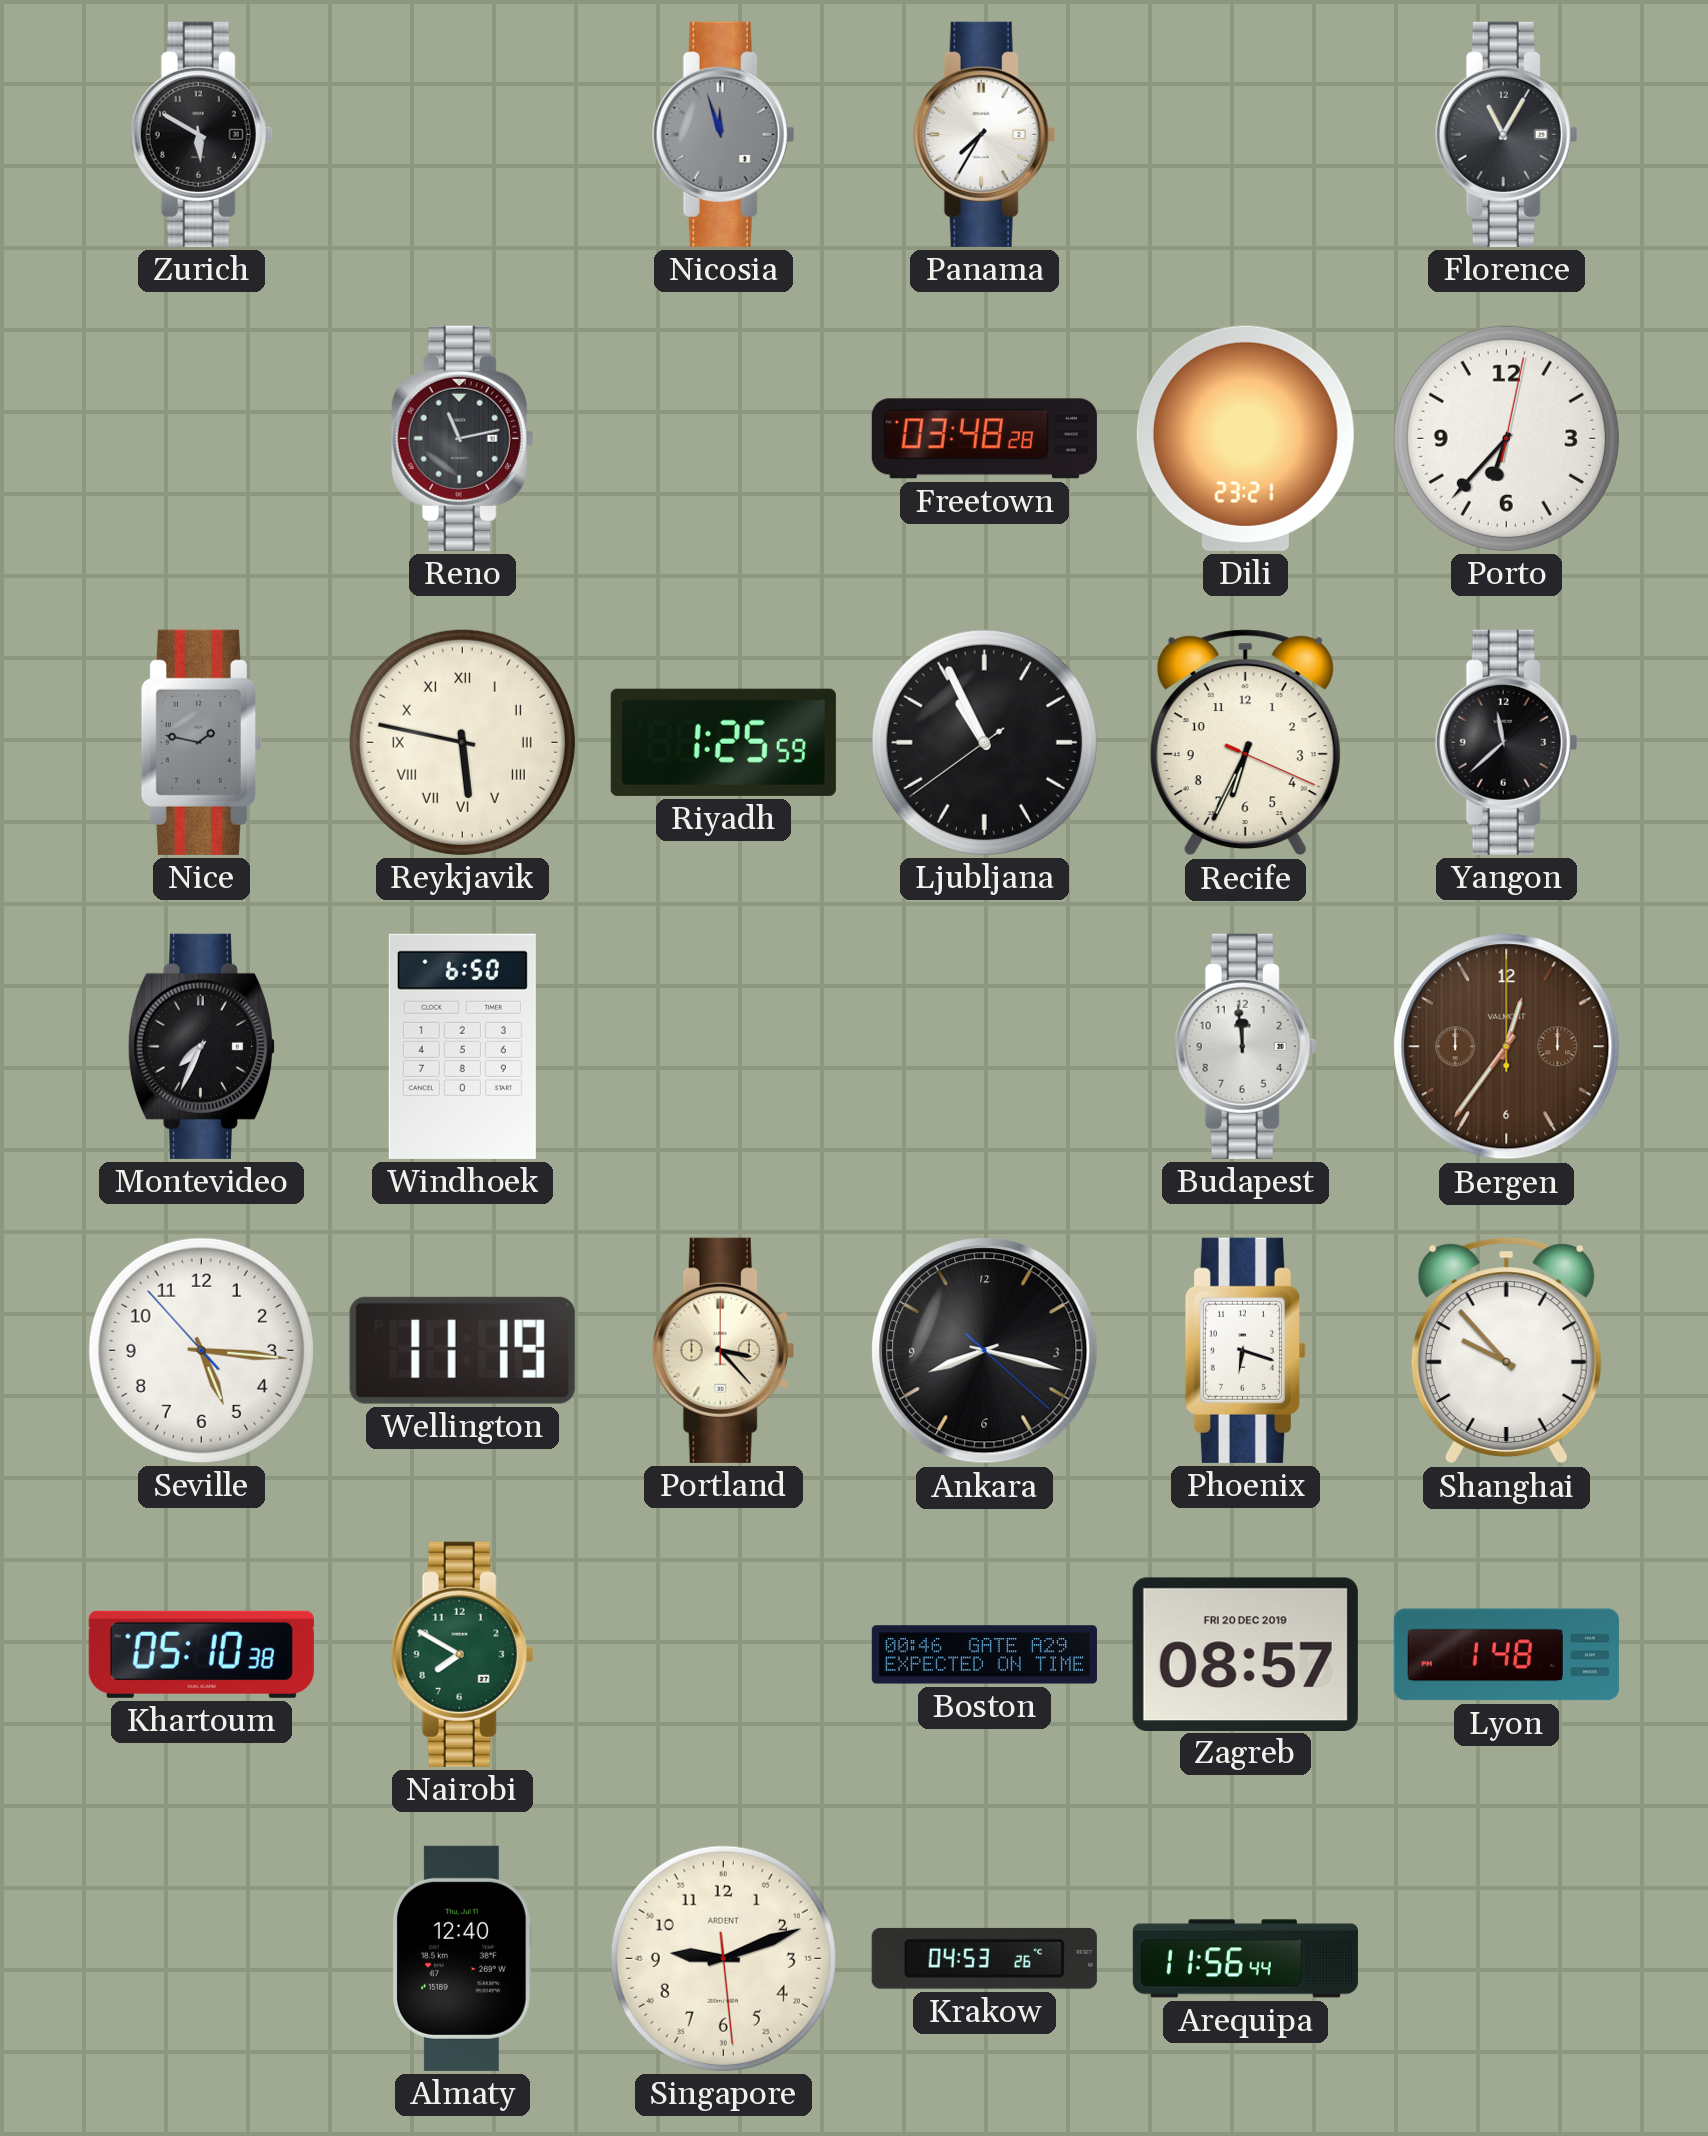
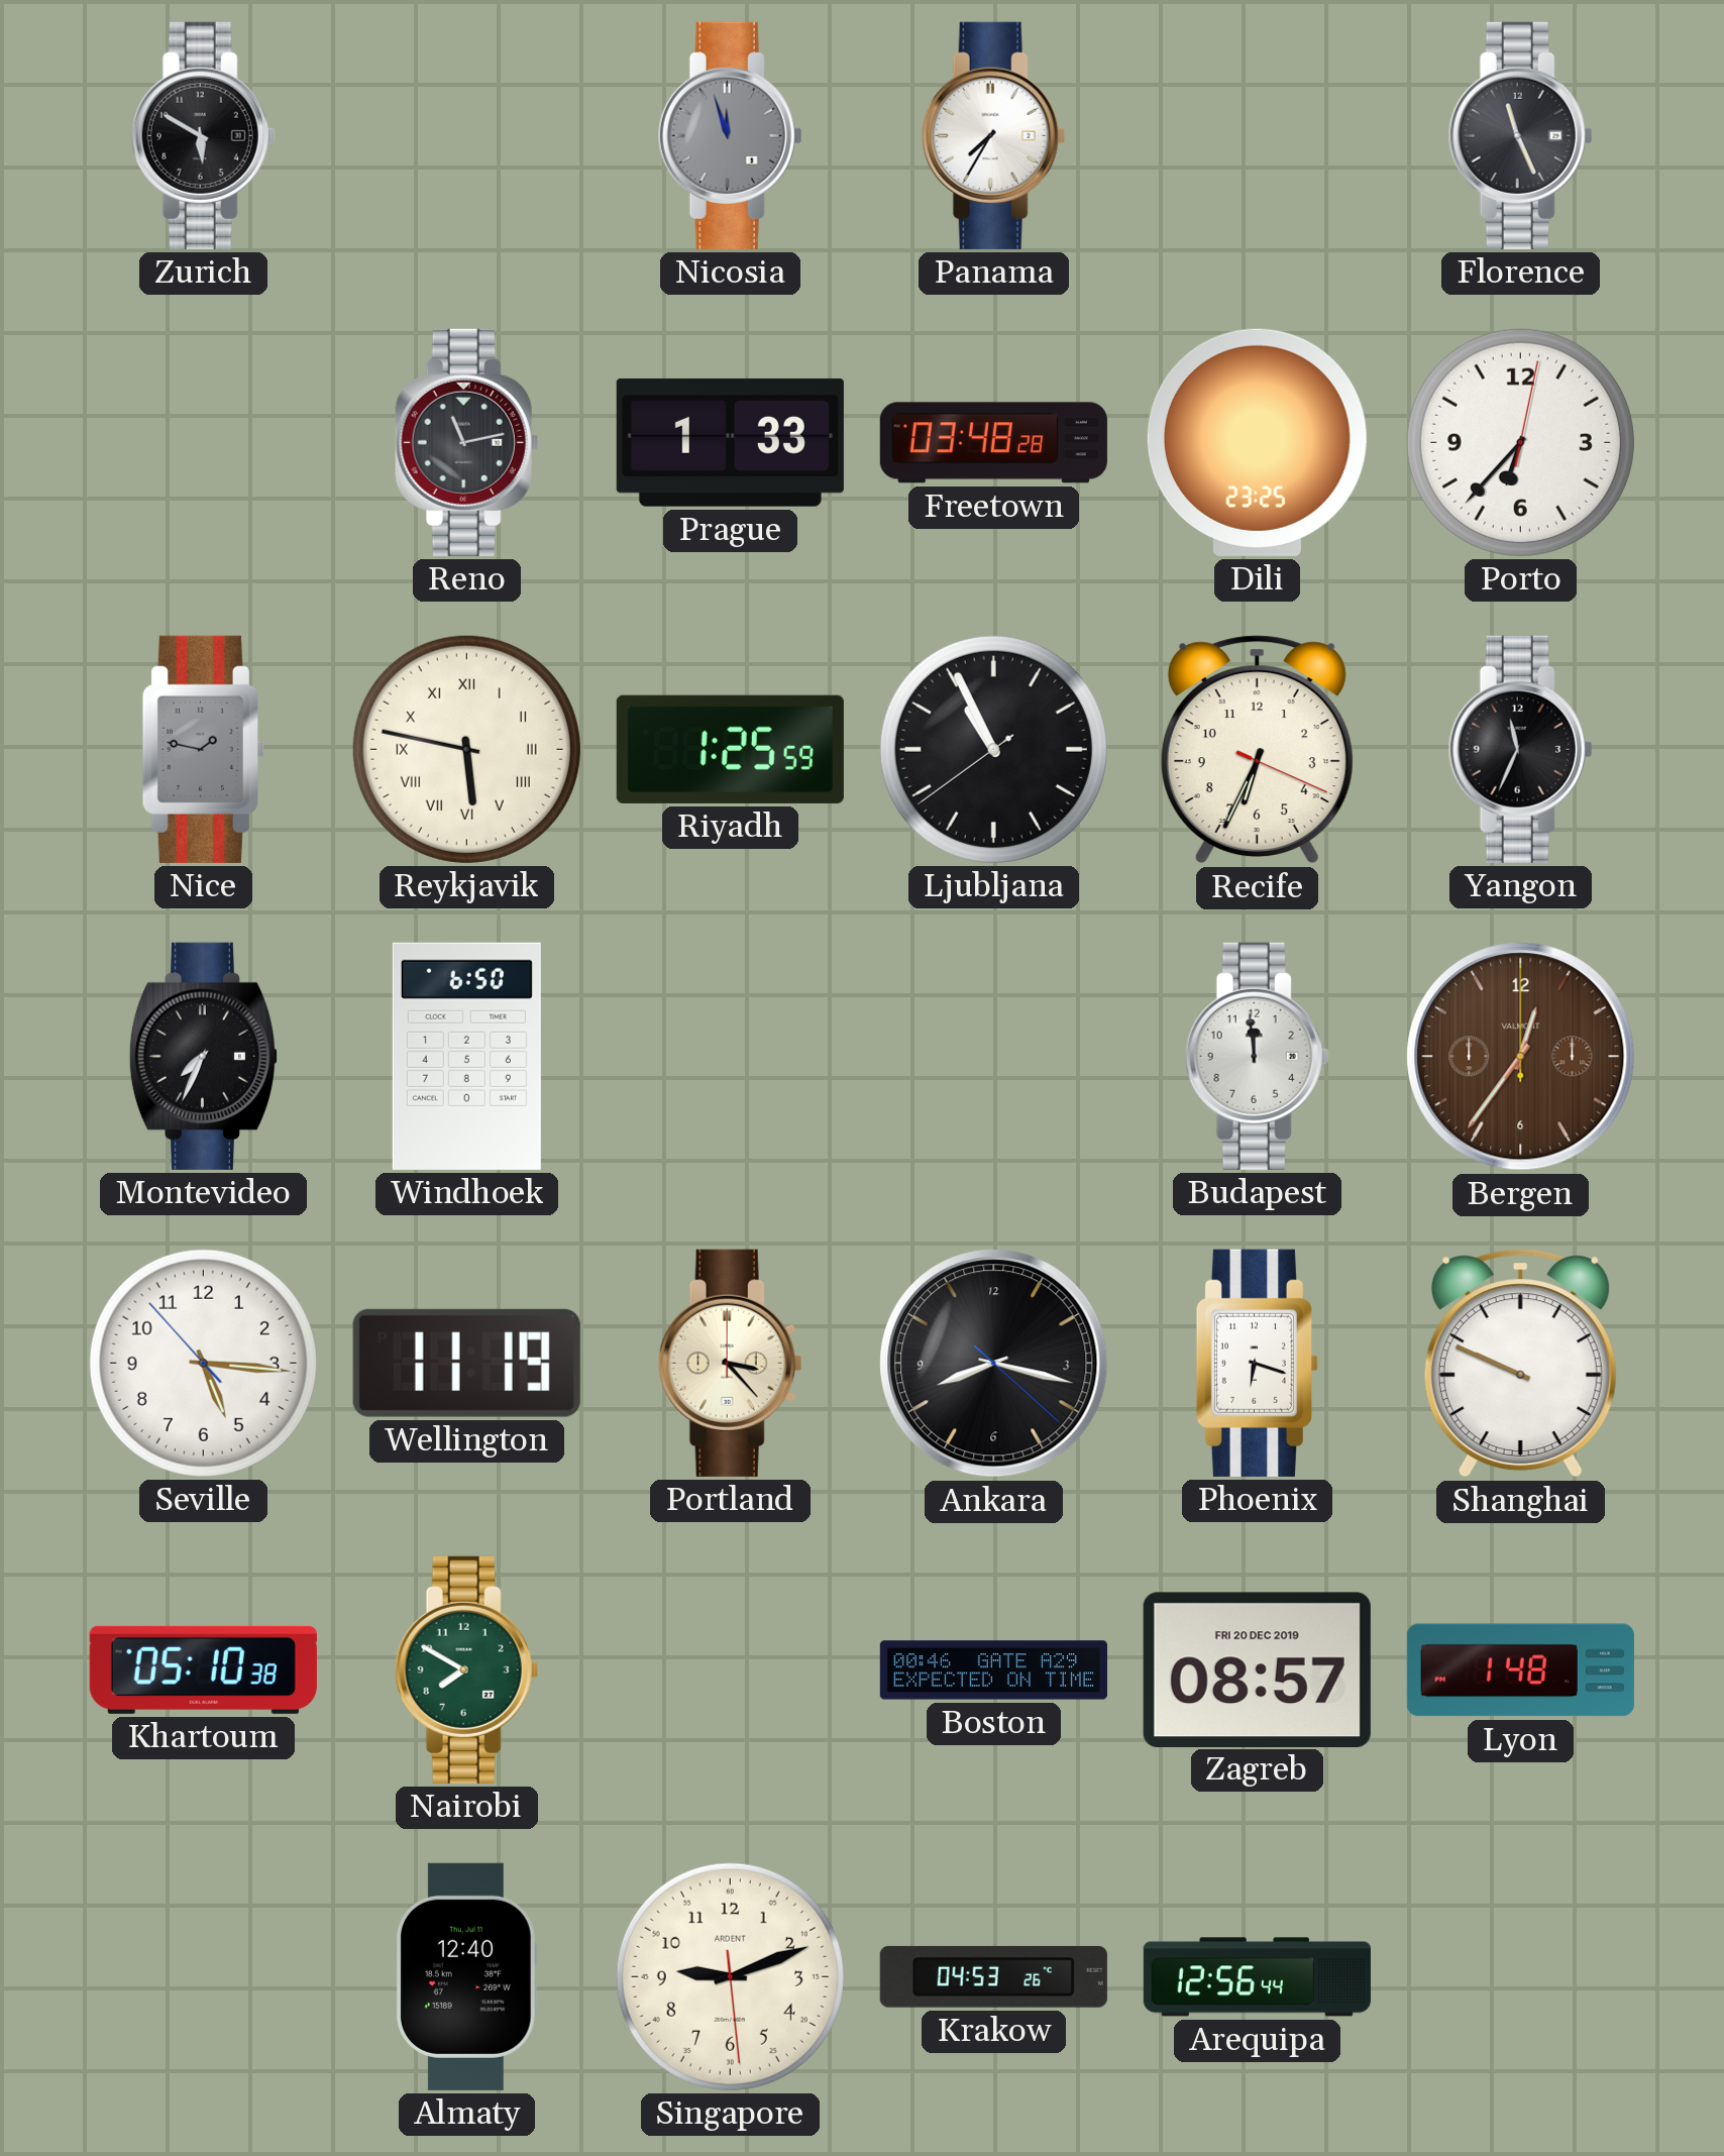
Florence: 11:05 -> 11:26
Prague: none -> 1:33
Dili: 23:21 -> 23:25
Yangon: 11:38 -> 11:34
Shanghai: 9:53 -> 9:49
Arequipa: 11:56 -> 12:56
